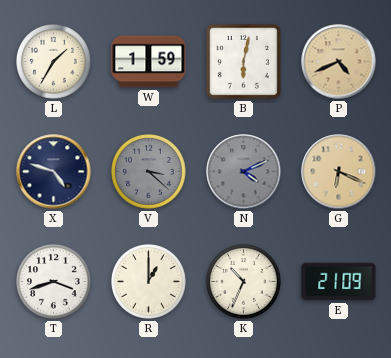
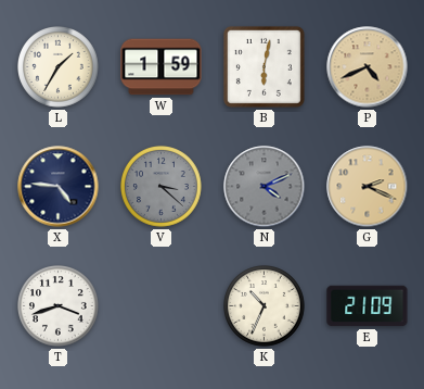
X: 4:48 -> 4:46
G: 6:19 -> 2:19
R: 1:00 -> none
